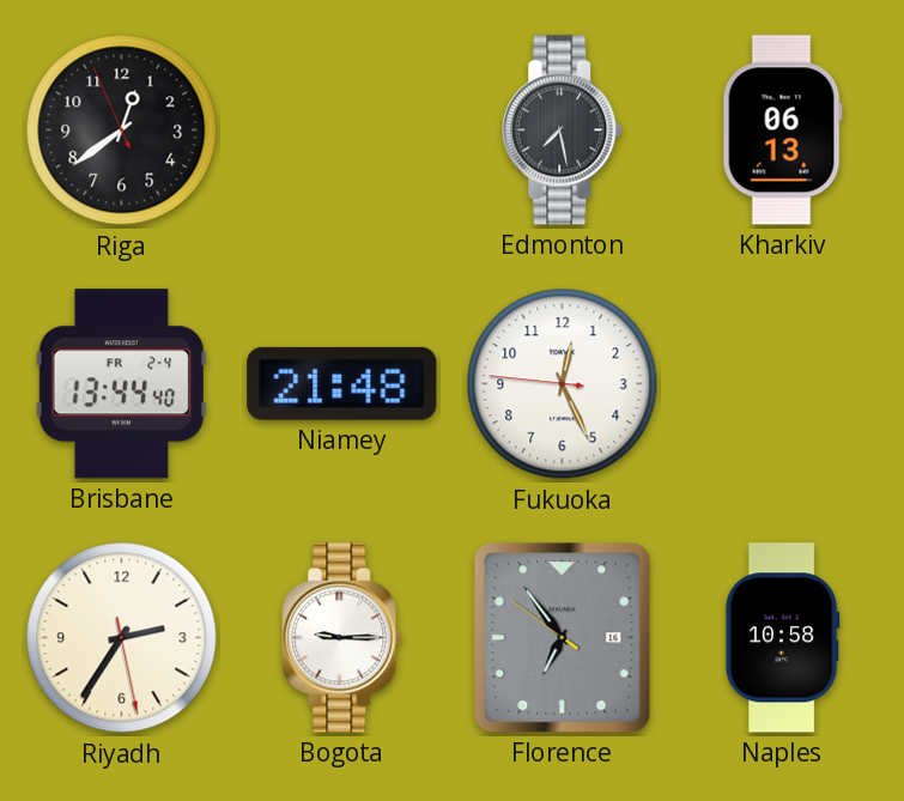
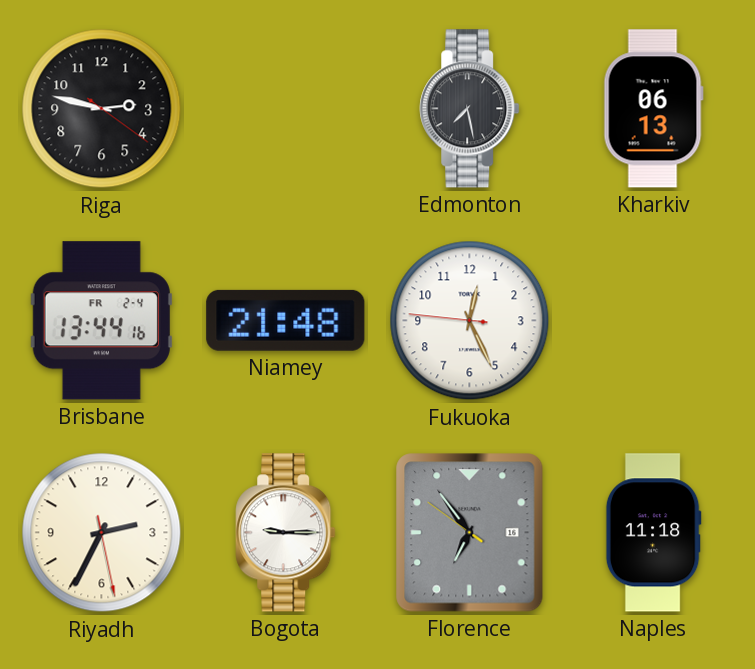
Riga: 12:38 -> 2:47
Brisbane: 13:44:40 -> 13:44:16
Riyadh: 2:35 -> 2:34
Naples: 10:58 -> 11:18
